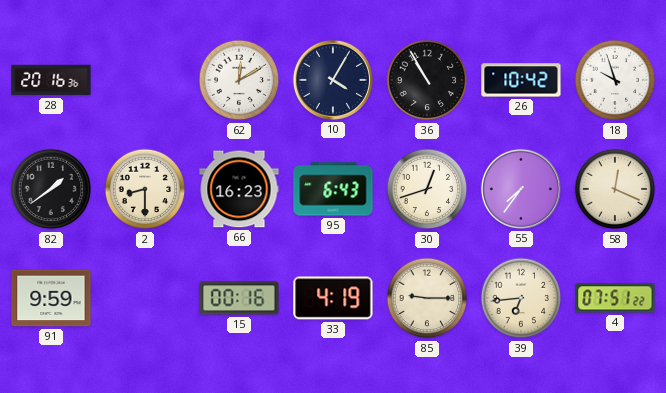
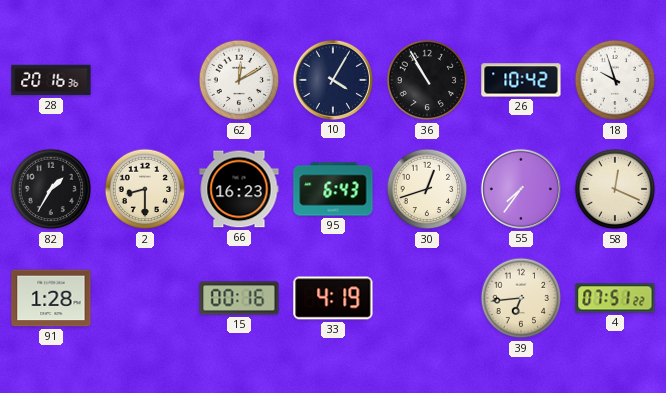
82: 1:39 -> 1:35
91: 9:59 -> 1:28
85: 9:15 -> none
